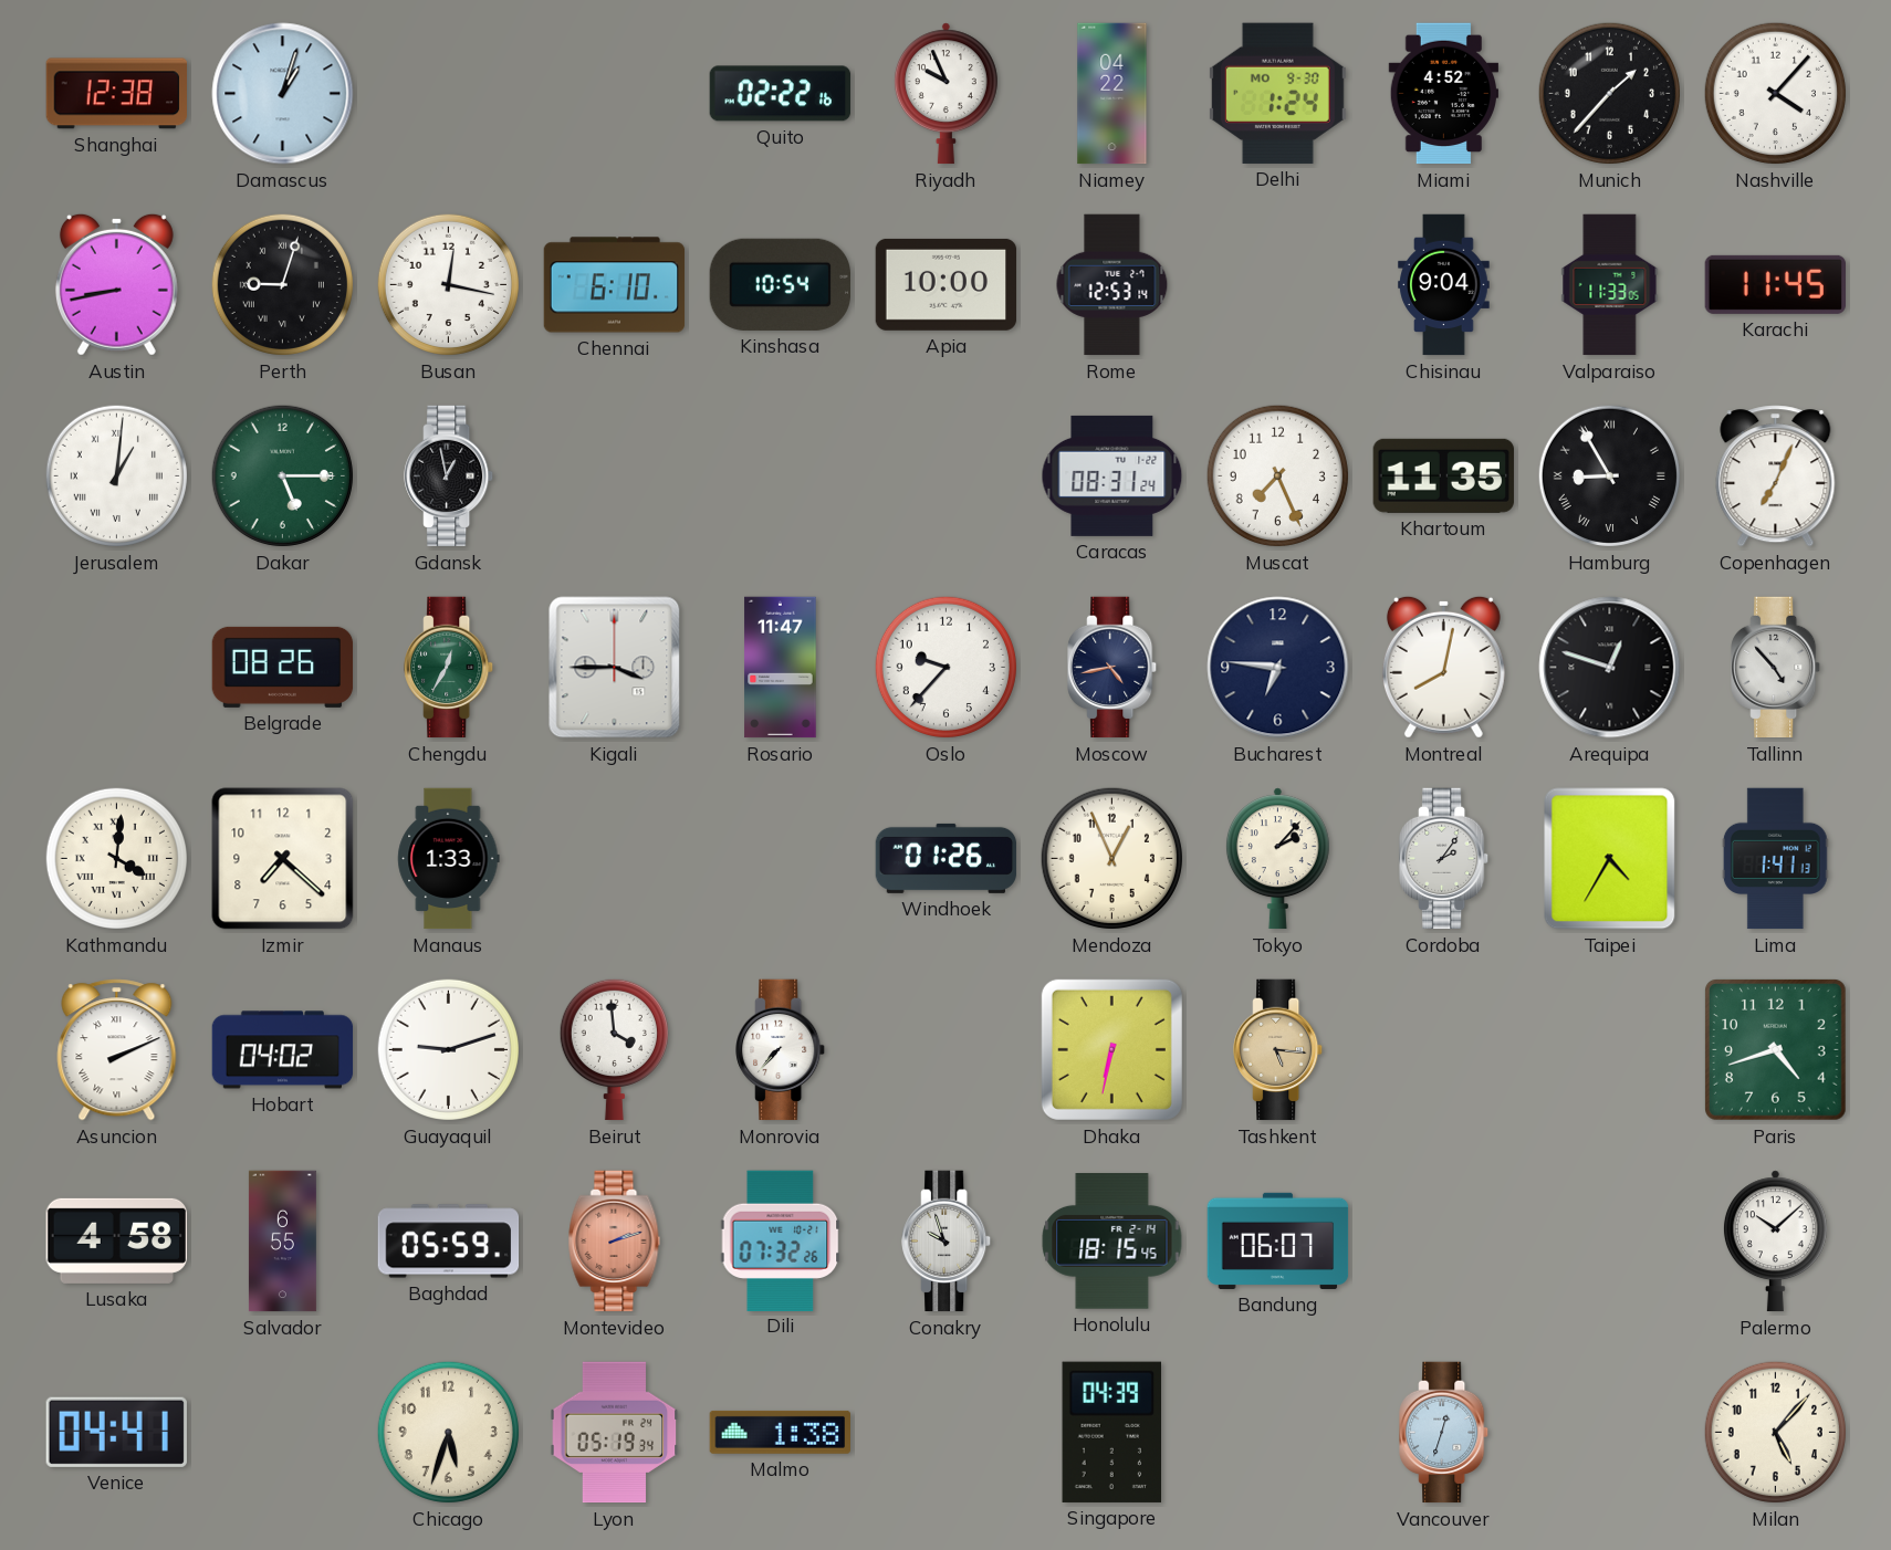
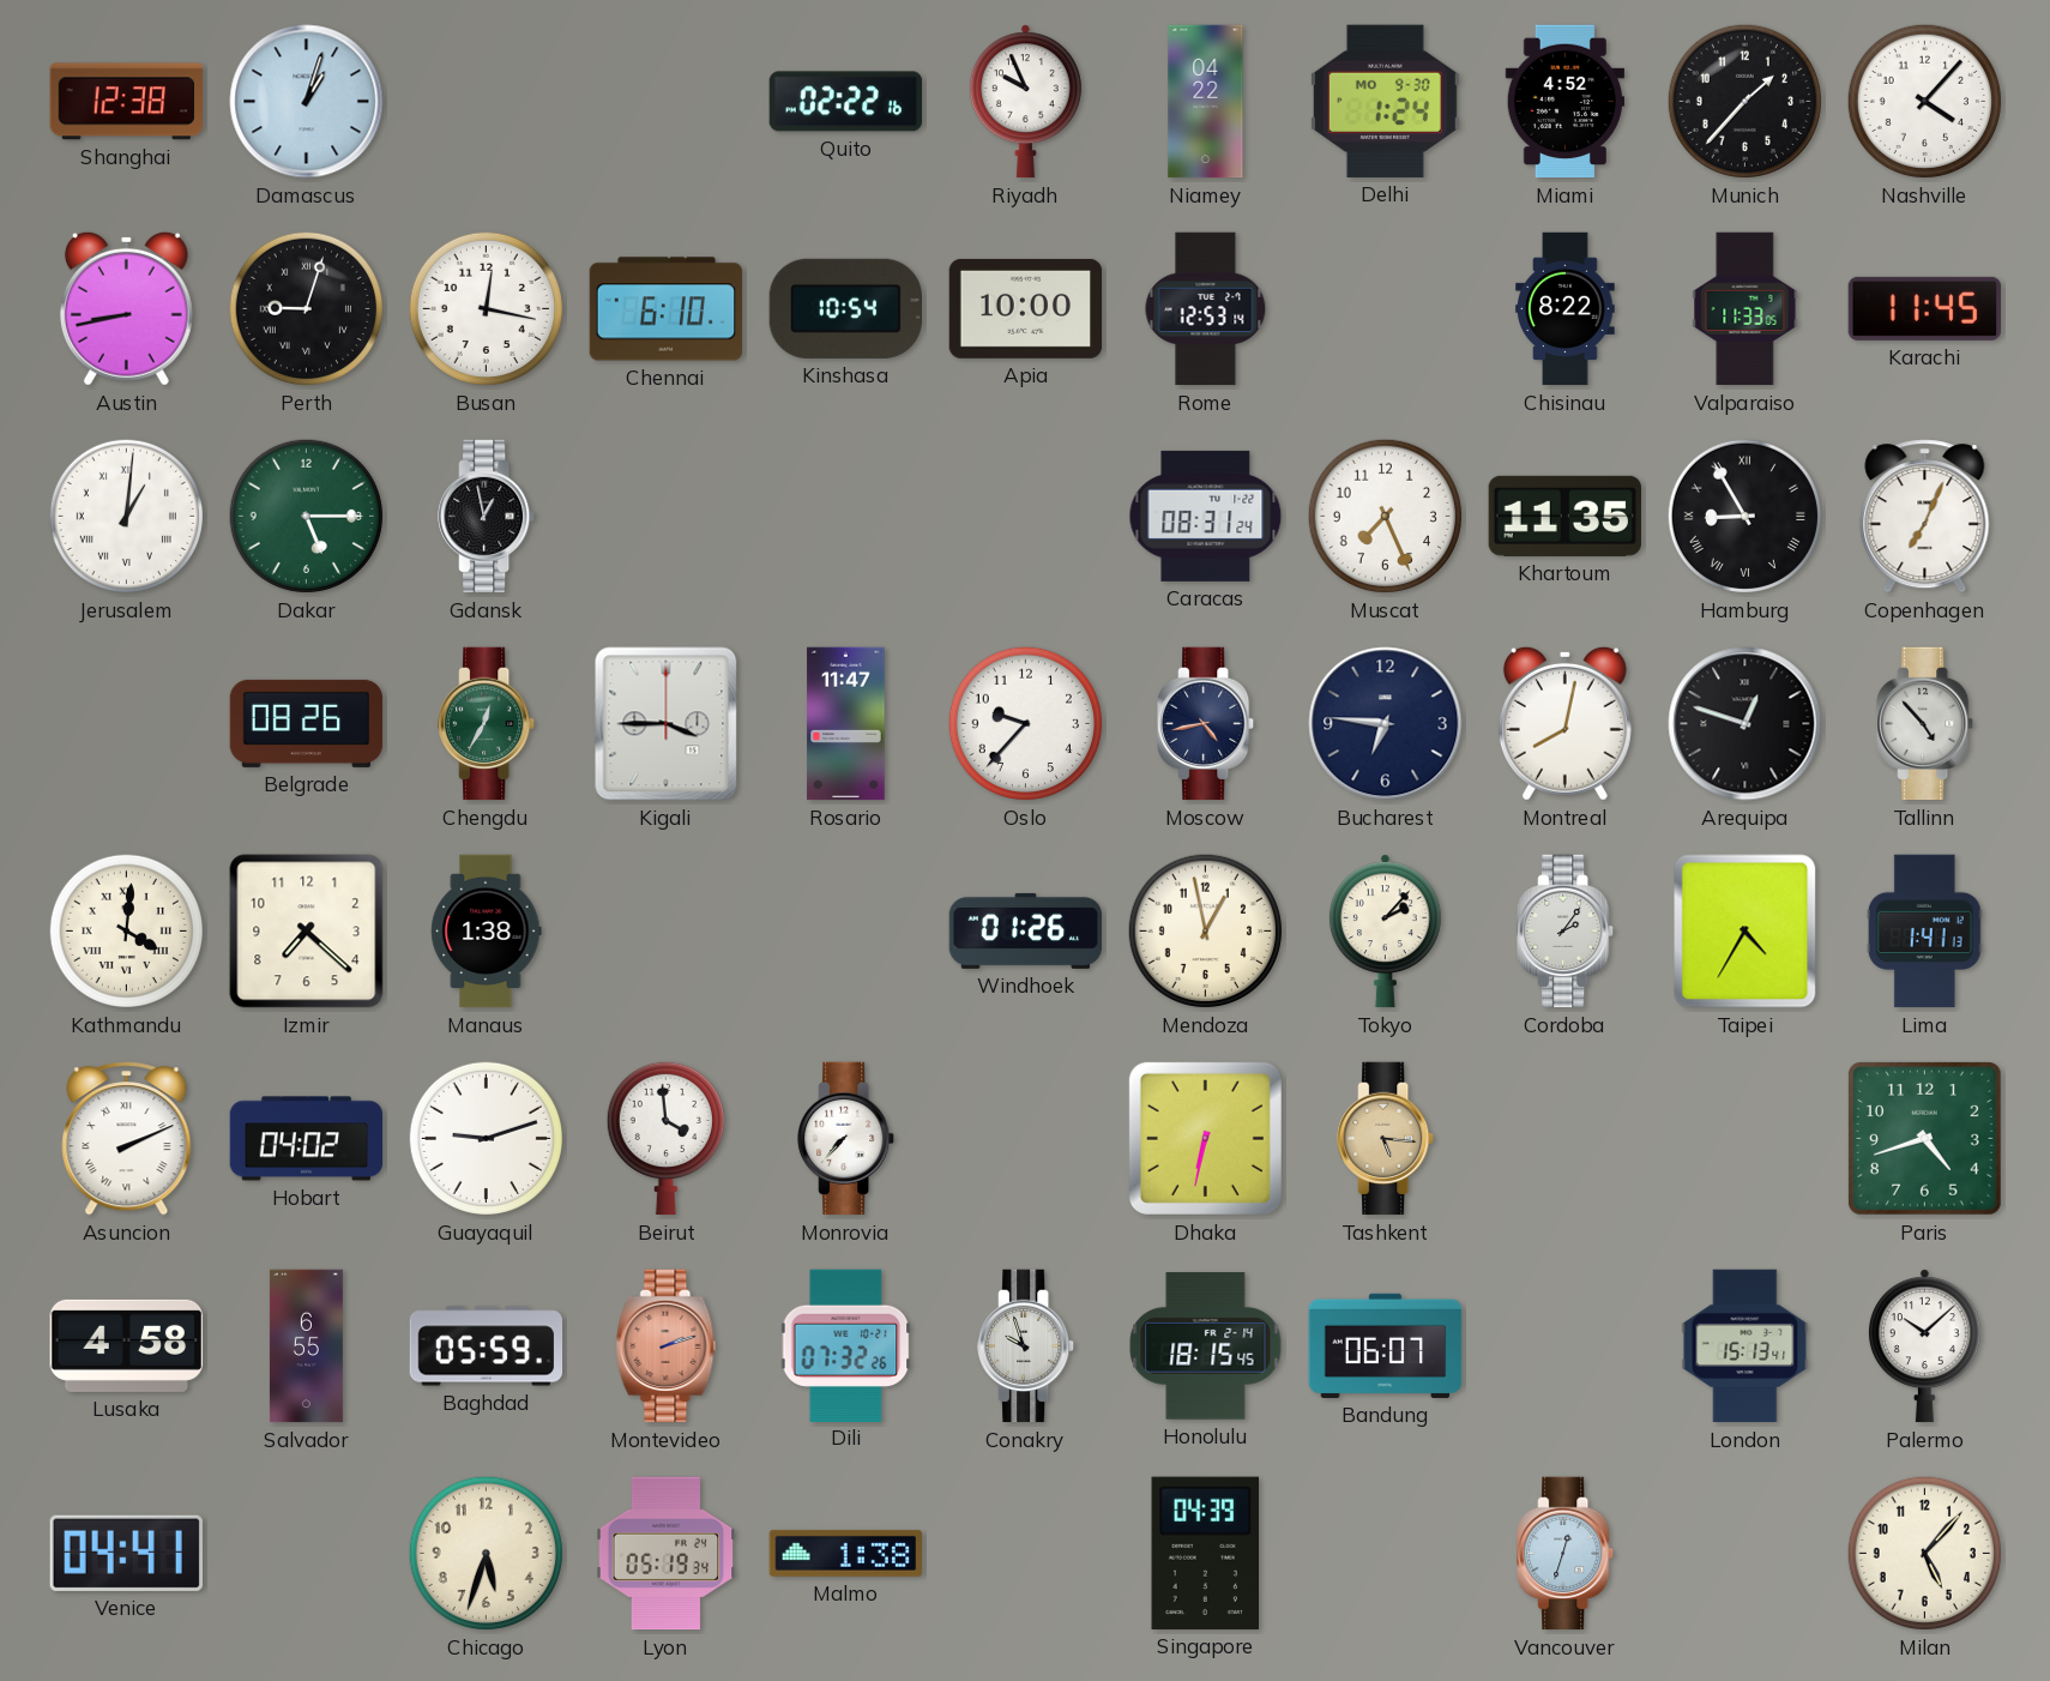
Chisinau: 9:04 -> 8:22
Manaus: 1:33 -> 1:38
Mendoza: 12:56 -> 12:58
London: none -> 15:13
